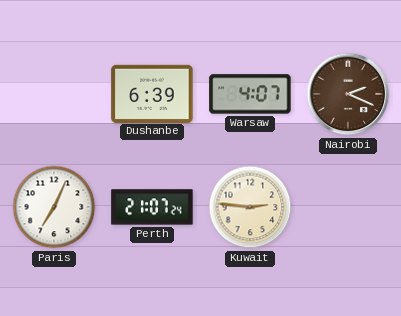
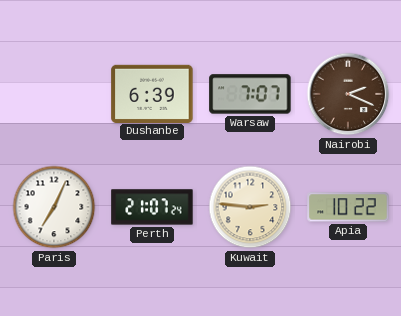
Warsaw: 4:07 -> 7:07
Apia: none -> 10:22
